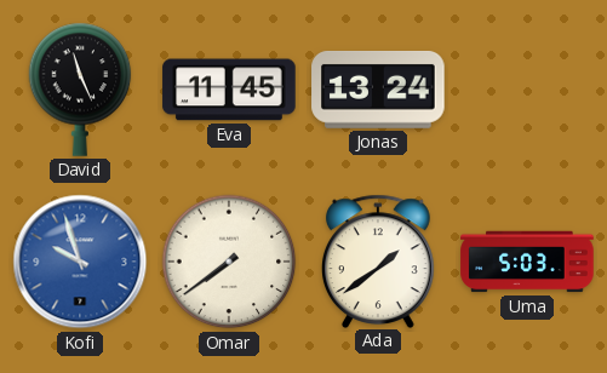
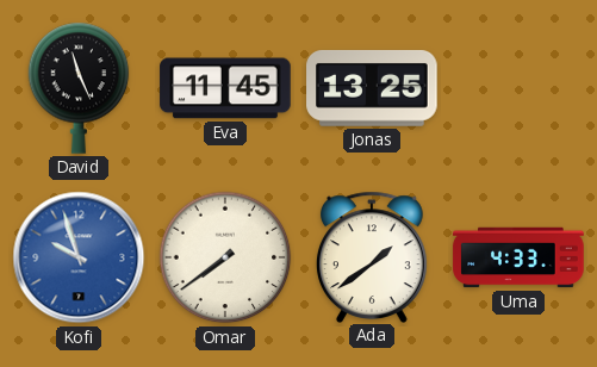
Jonas: 13:24 -> 13:25
Uma: 5:03 -> 4:33
